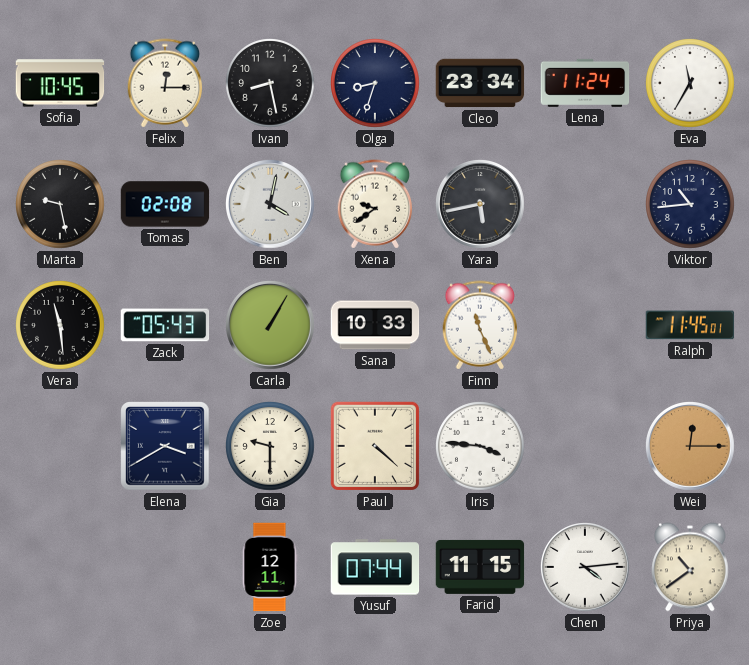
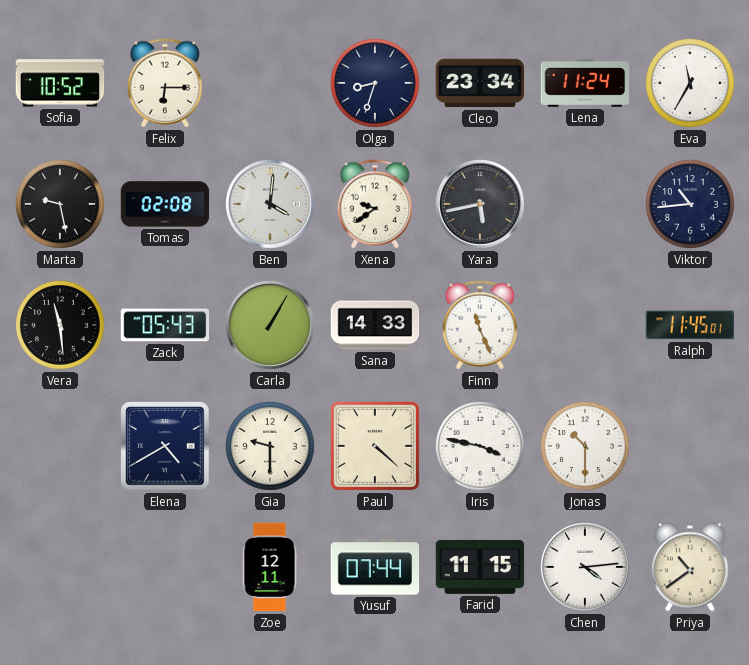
Sofia: 10:45 -> 10:52
Felix: 12:15 -> 6:15
Ivan: 8:28 -> none
Ben: 4:02 -> 4:01
Sana: 10:33 -> 14:33
Elena: 3:40 -> 4:40
Iris: 3:46 -> 3:47
Jonas: none -> 10:30
Wei: 12:15 -> none
